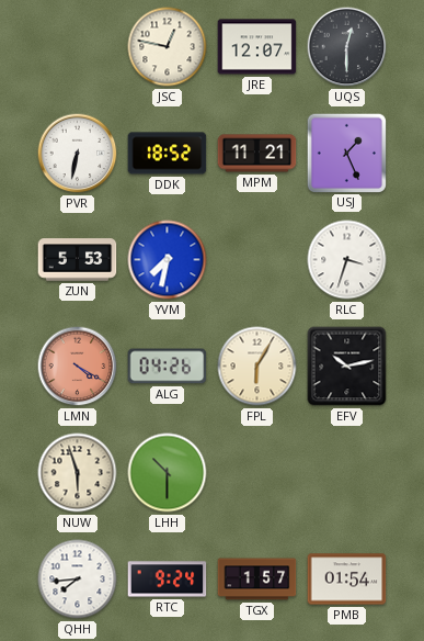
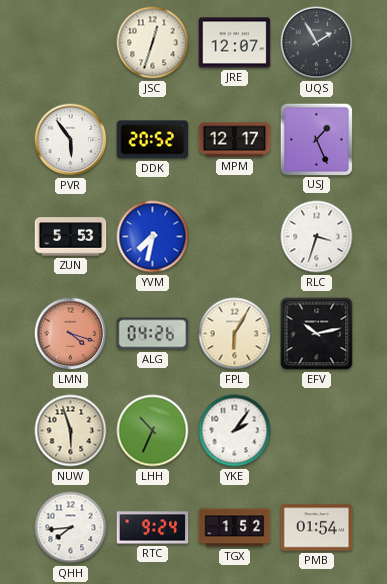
JSC: 12:47 -> 12:33
UQS: 12:30 -> 1:55
PVR: 6:32 -> 5:54
DDK: 18:52 -> 20:52
MPM: 11:21 -> 12:17
LMN: 4:20 -> 4:18
LHH: 10:30 -> 10:34
YKE: none -> 2:06
TGX: 1:57 -> 1:52
